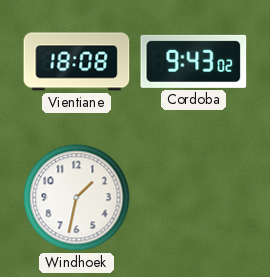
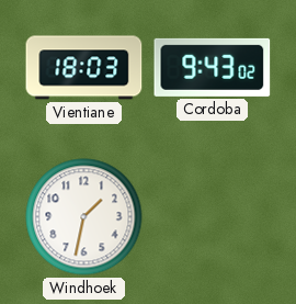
Vientiane: 18:08 -> 18:03
